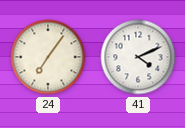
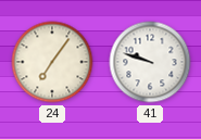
41: 4:11 -> 9:48
